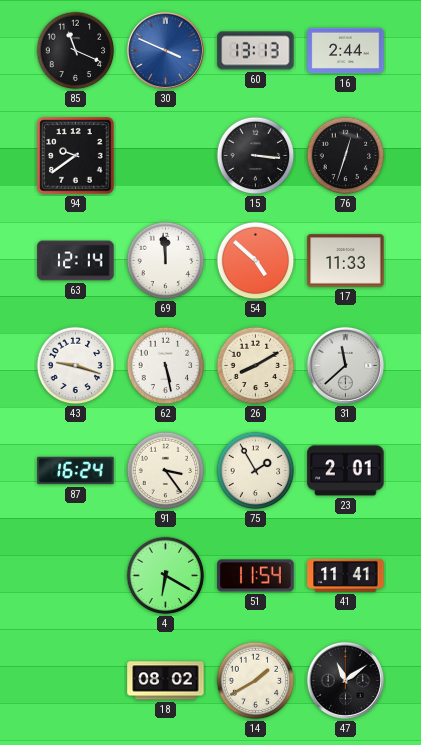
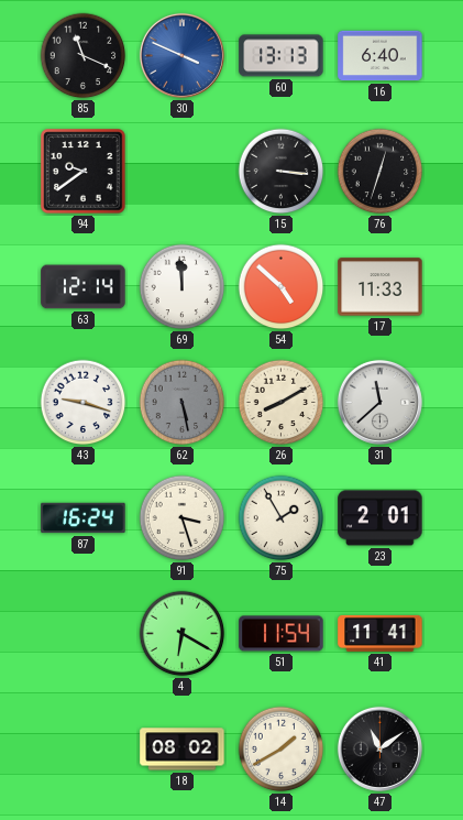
16: 2:44 -> 6:40
62 dial: white -> grey
91: 3:24 -> 3:27
